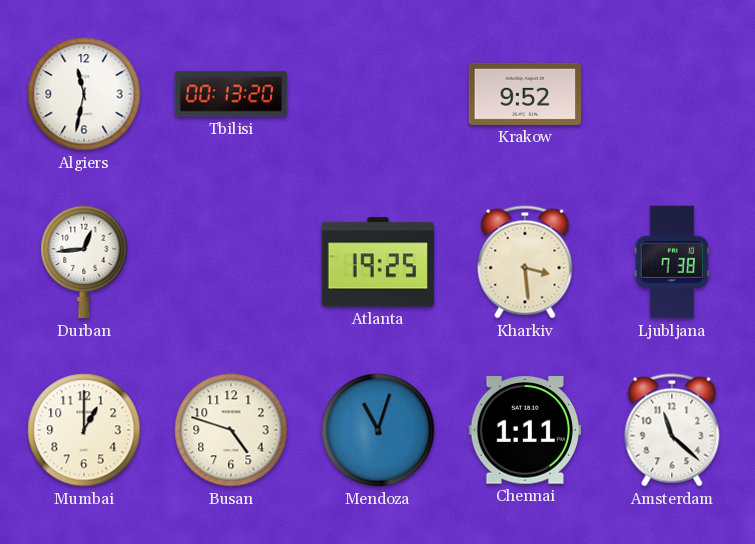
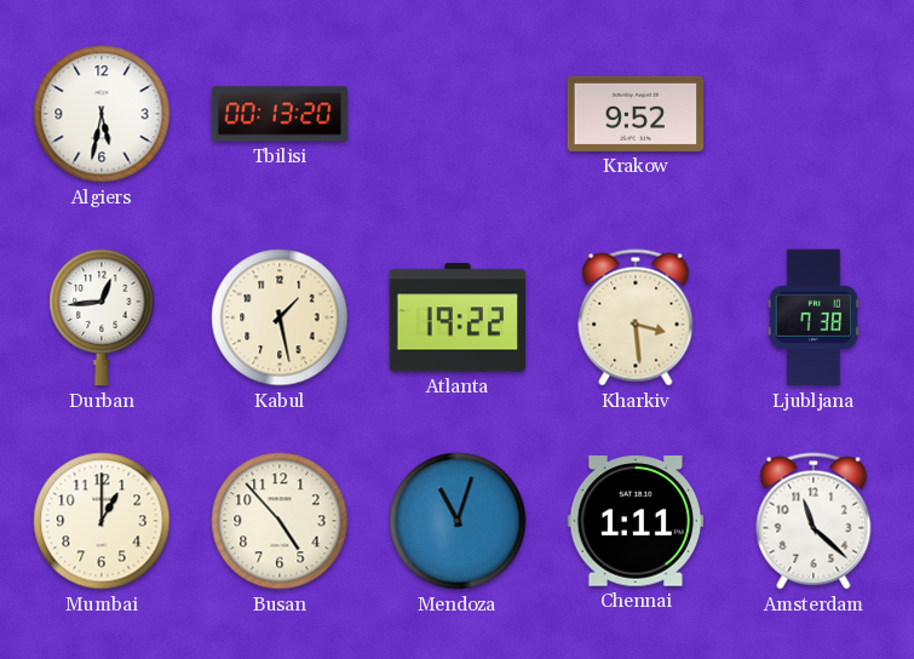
Algiers: 11:32 -> 5:32
Kabul: none -> 1:28
Atlanta: 19:25 -> 19:22
Busan: 4:48 -> 4:53
